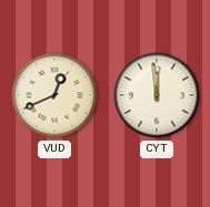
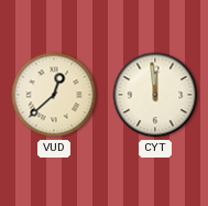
VUD: 12:41 -> 12:38
